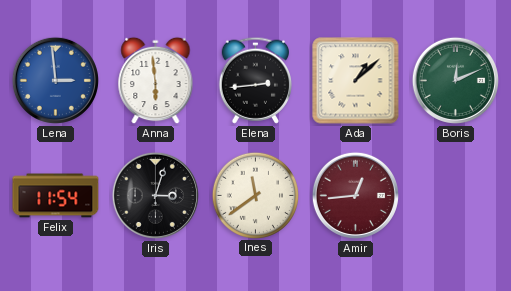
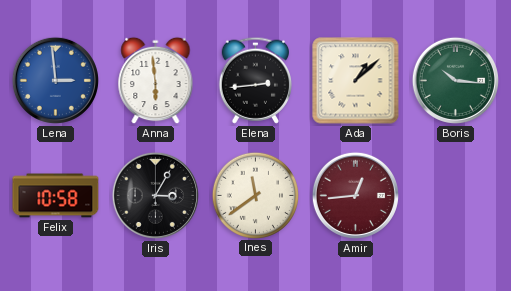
Boris: 12:11 -> 10:16
Felix: 11:54 -> 10:58
Iris: 3:03 -> 3:05
